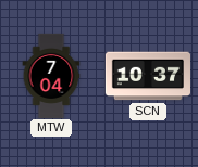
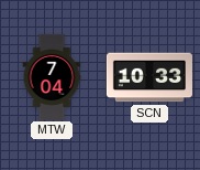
SCN: 10:37 -> 10:33
